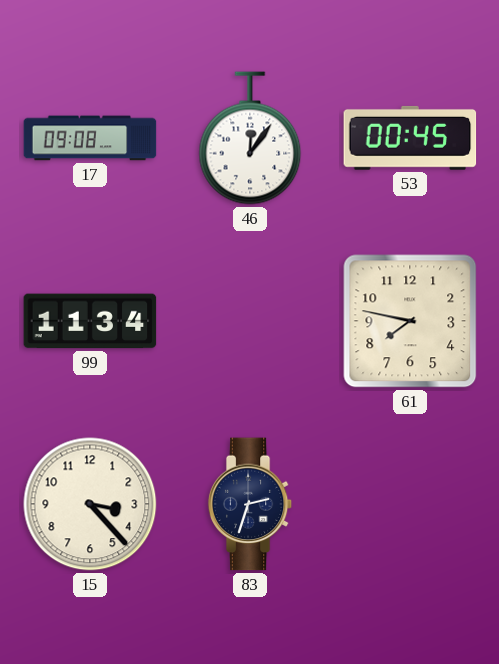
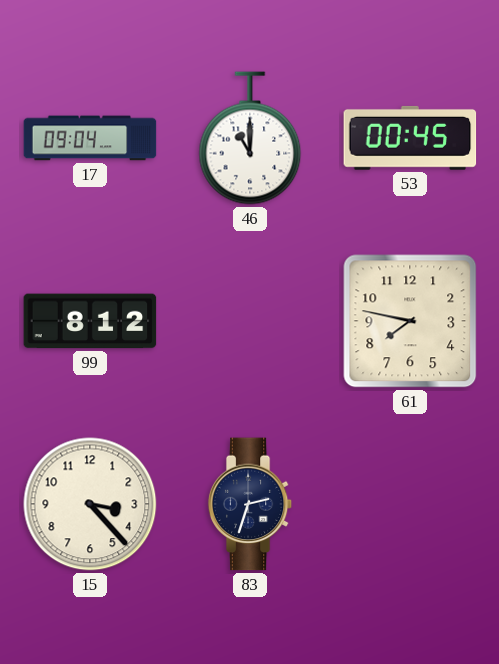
17: 09:08 -> 09:04
46: 12:06 -> 11:00
99: 11:34 -> 8:12
